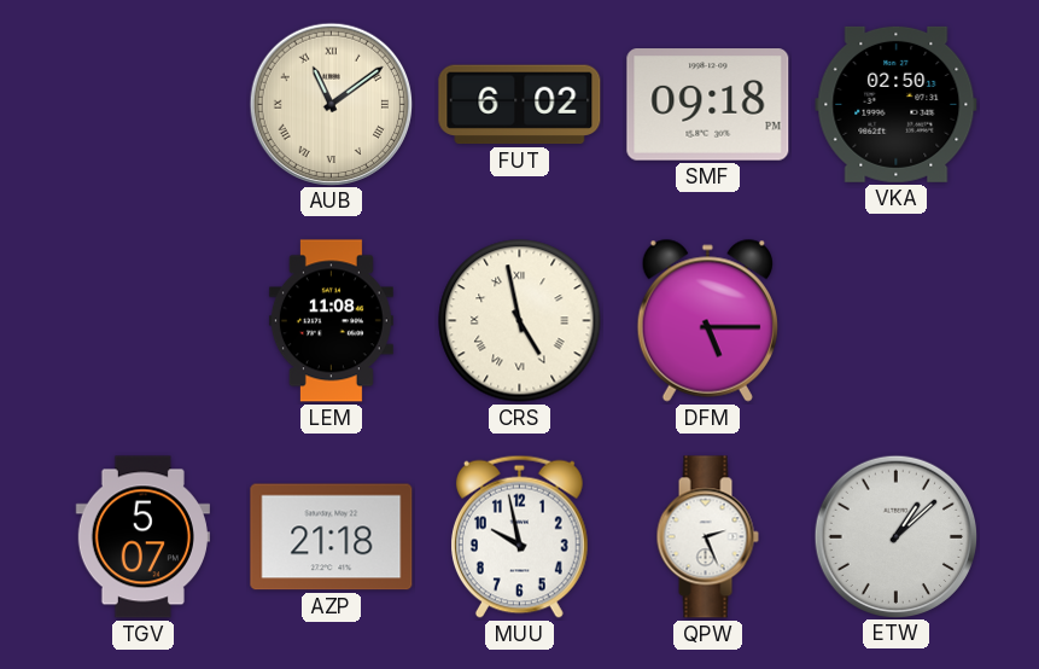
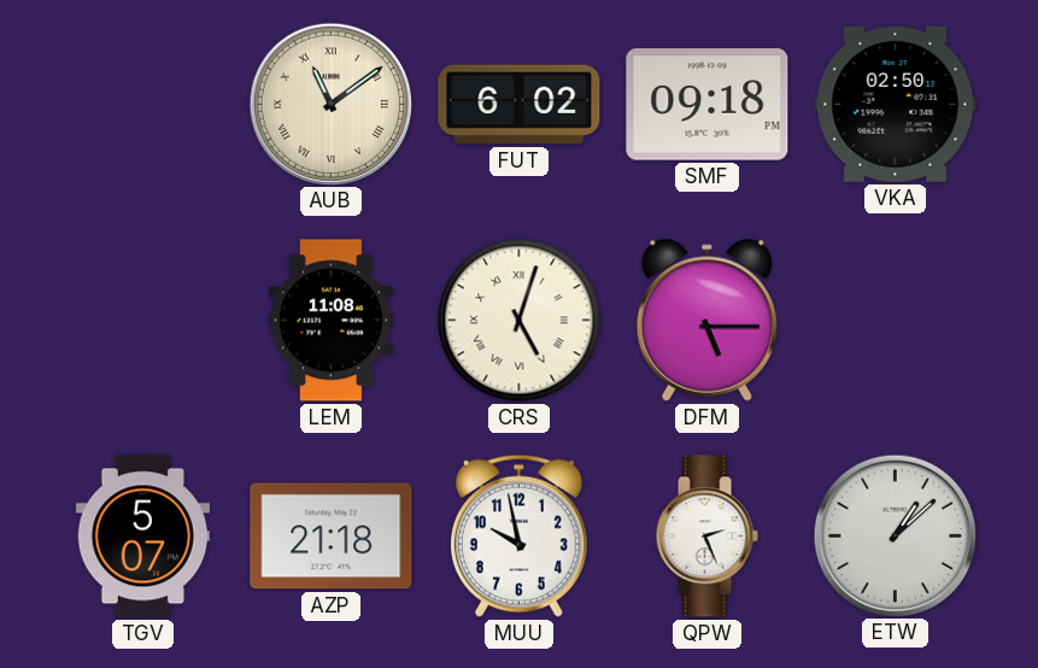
CRS: 4:58 -> 5:03
